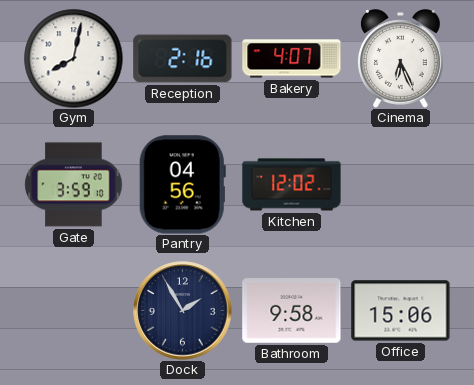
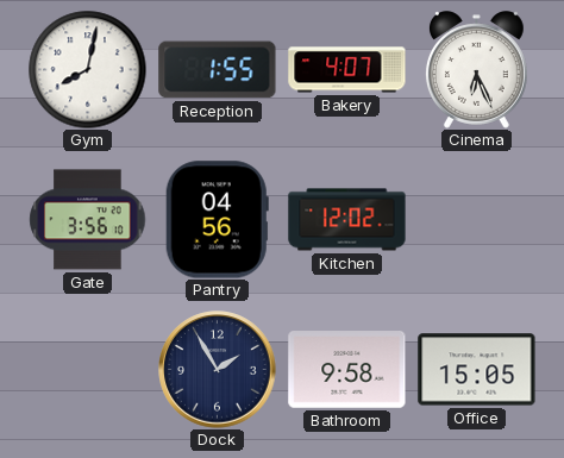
Reception: 2:16 -> 1:55
Gate: 3:59 -> 3:56
Office: 15:06 -> 15:05
